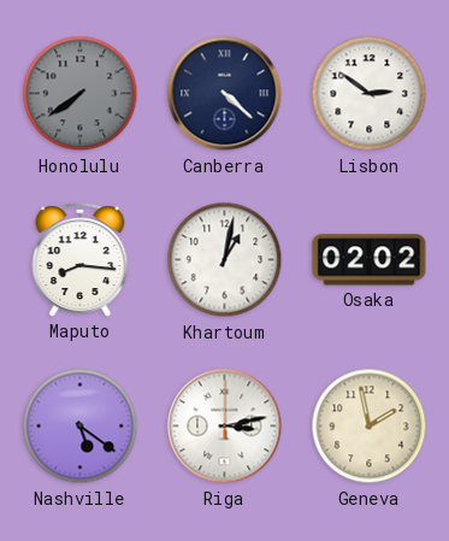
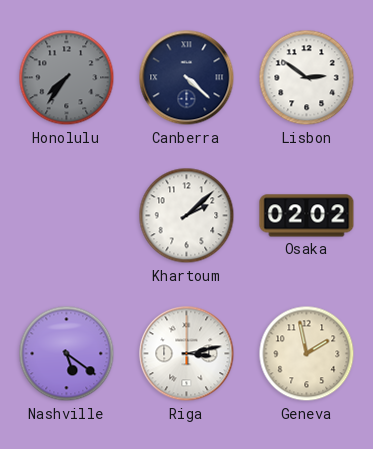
Honolulu: 7:39 -> 7:36
Maputo: 8:16 -> none
Khartoum: 1:02 -> 2:08
